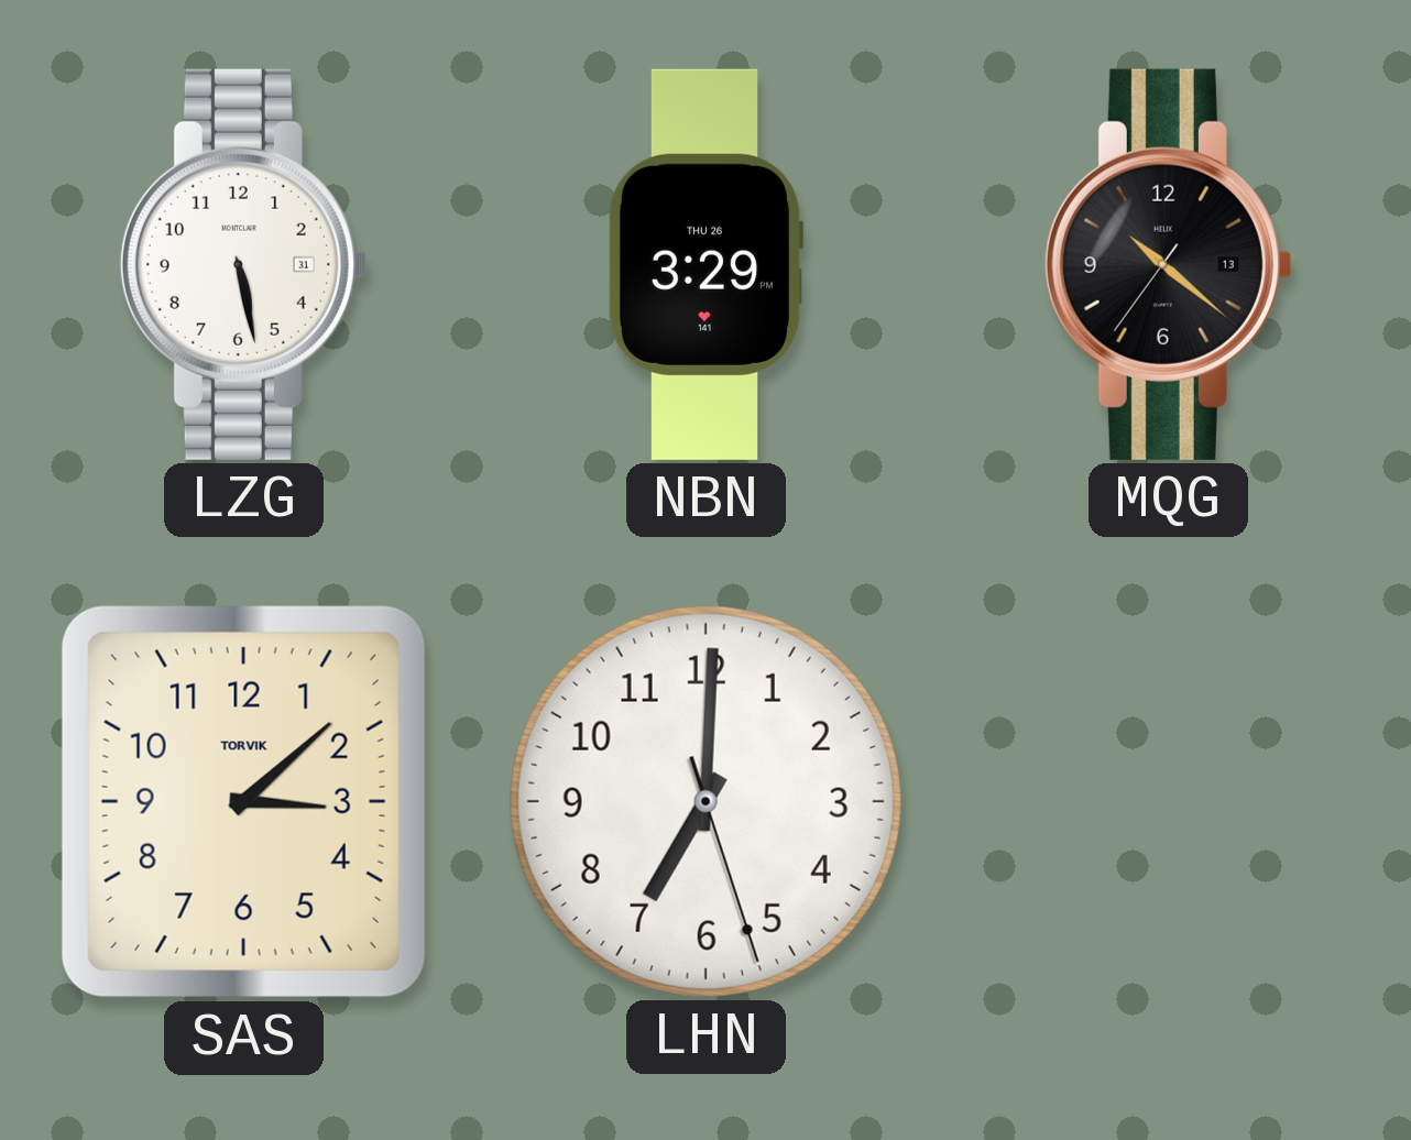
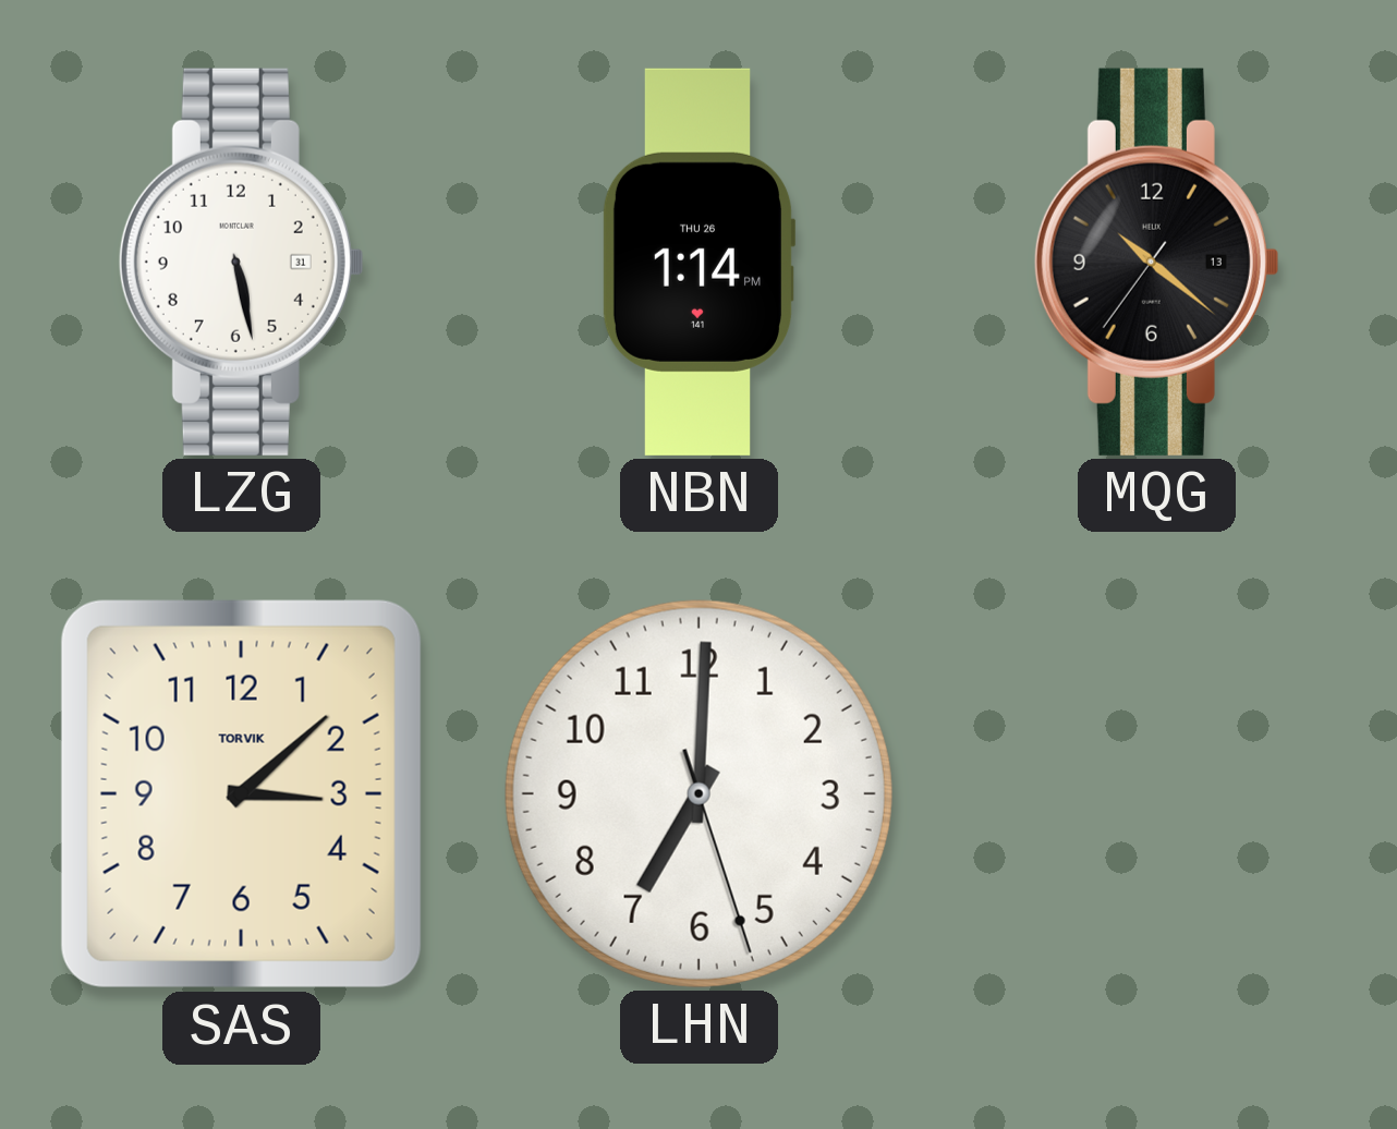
NBN: 3:29 -> 1:14
